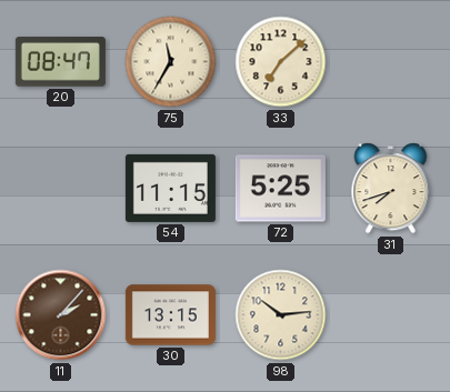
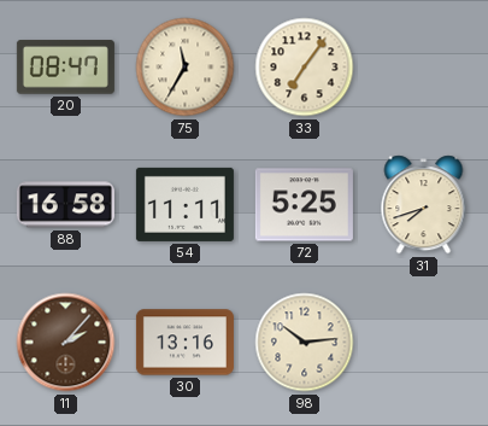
33: 7:08 -> 7:06
88: none -> 16:58
54: 11:15 -> 11:11
30: 13:15 -> 13:16
